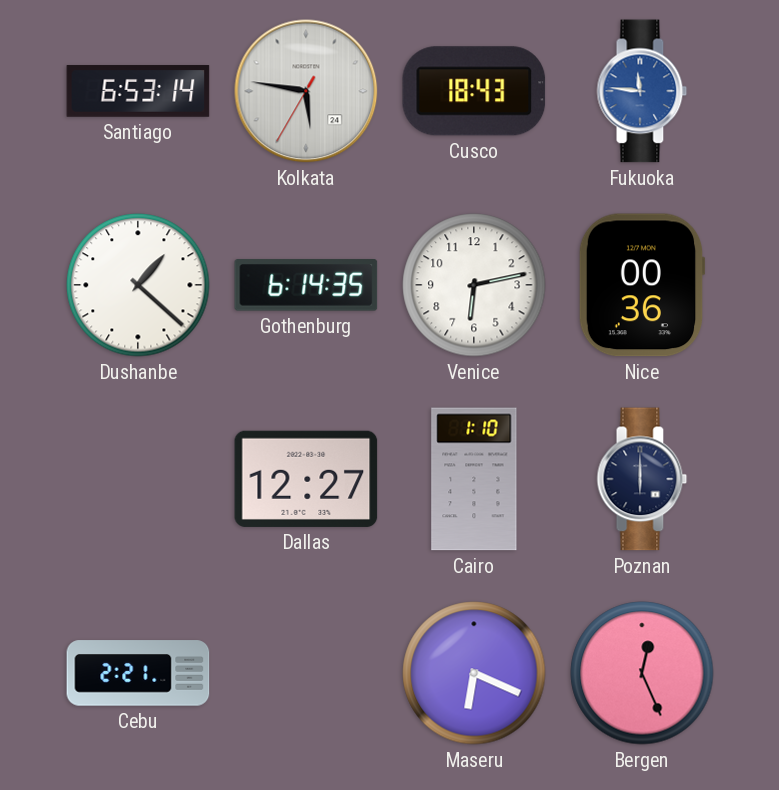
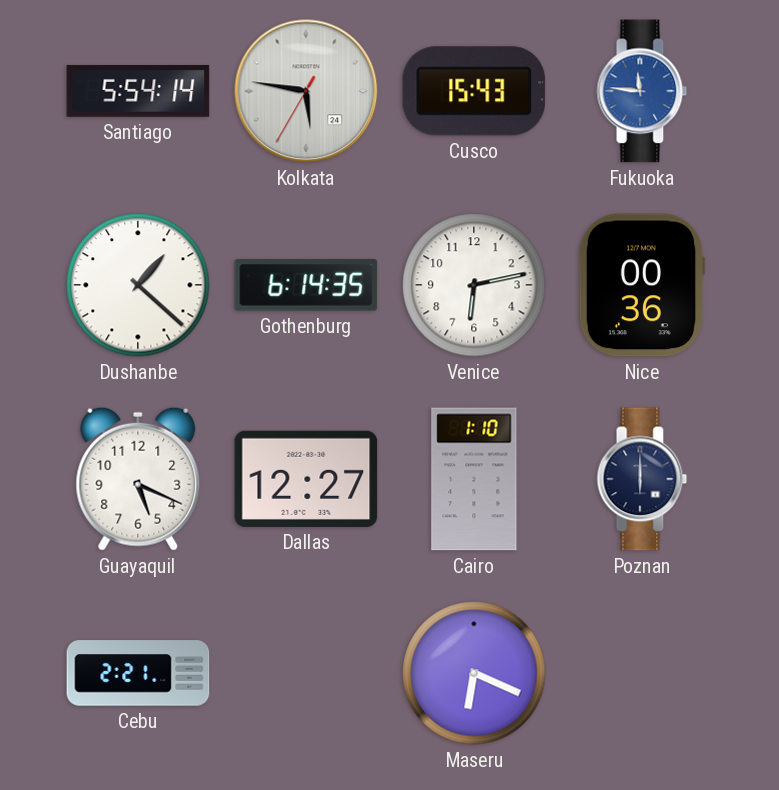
Santiago: 6:53 -> 5:54
Cusco: 18:43 -> 15:43
Guayaquil: none -> 5:19
Bergen: 12:26 -> none
